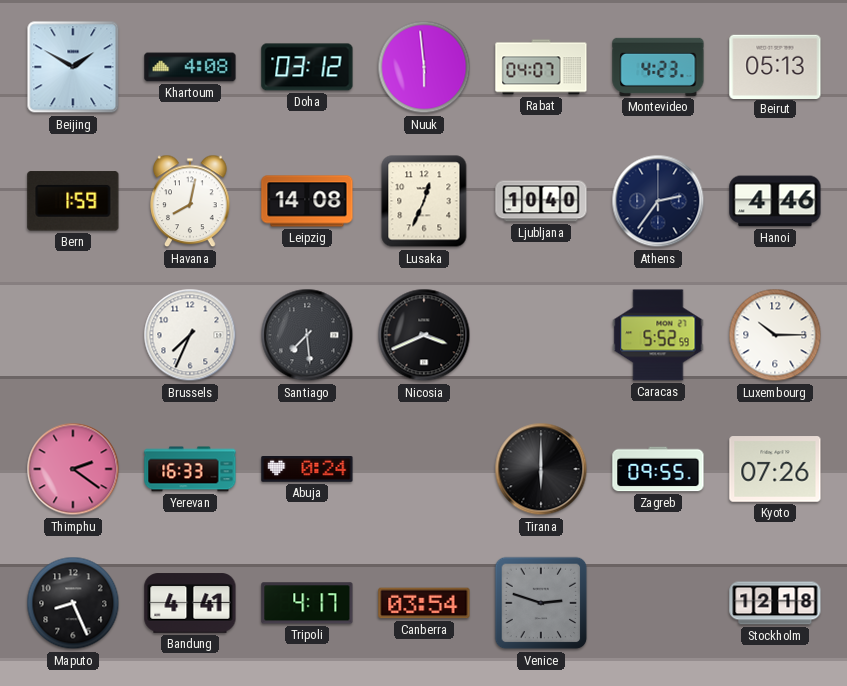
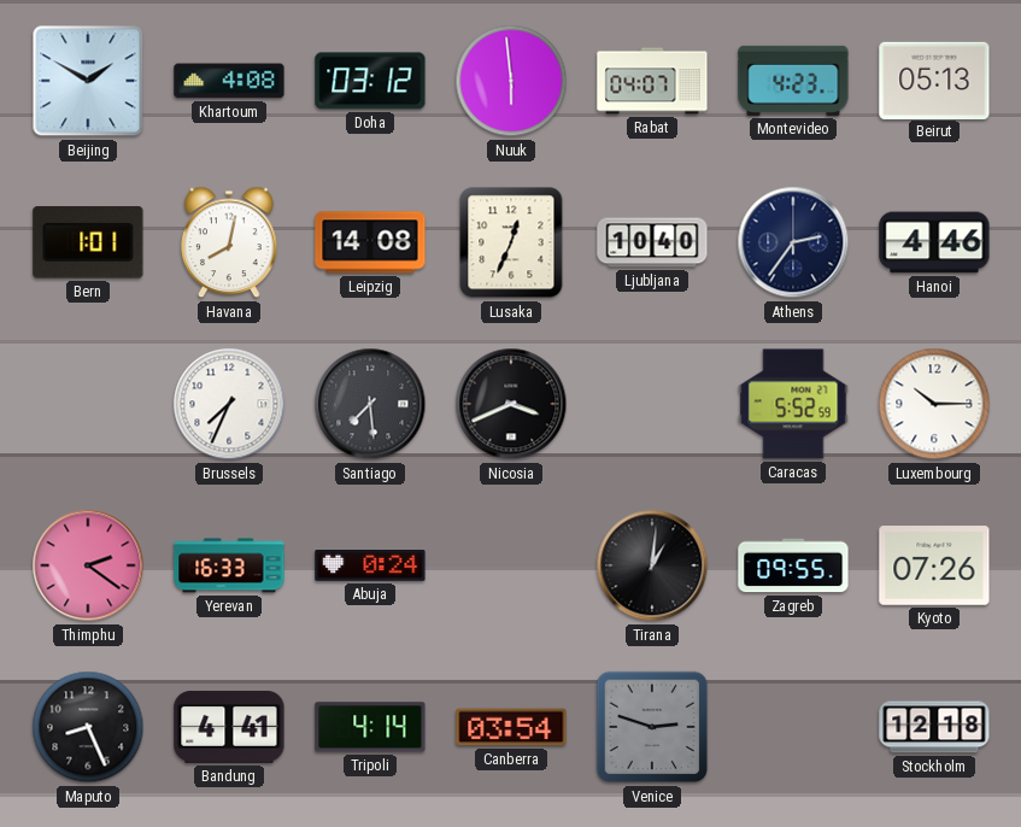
Bern: 1:59 -> 1:01
Tirana: 6:00 -> 1:01
Tripoli: 4:17 -> 4:14
